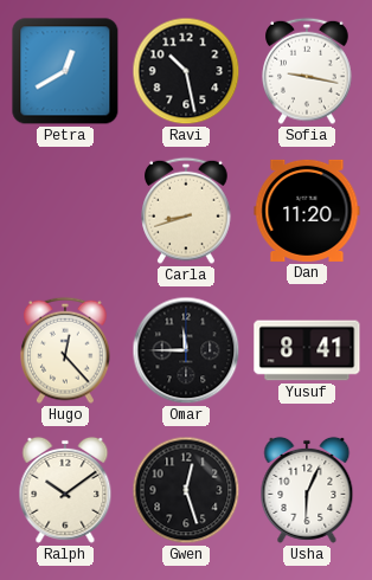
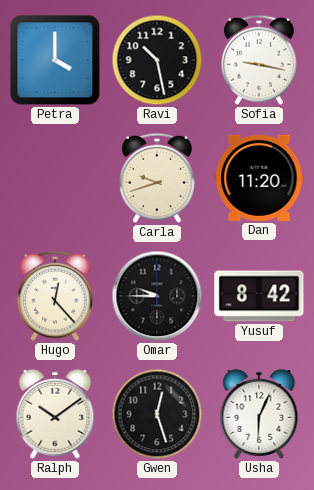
Petra: 12:40 -> 4:00
Carla: 8:42 -> 9:42
Omar: 11:45 -> 9:45
Yusuf: 8:41 -> 8:42
